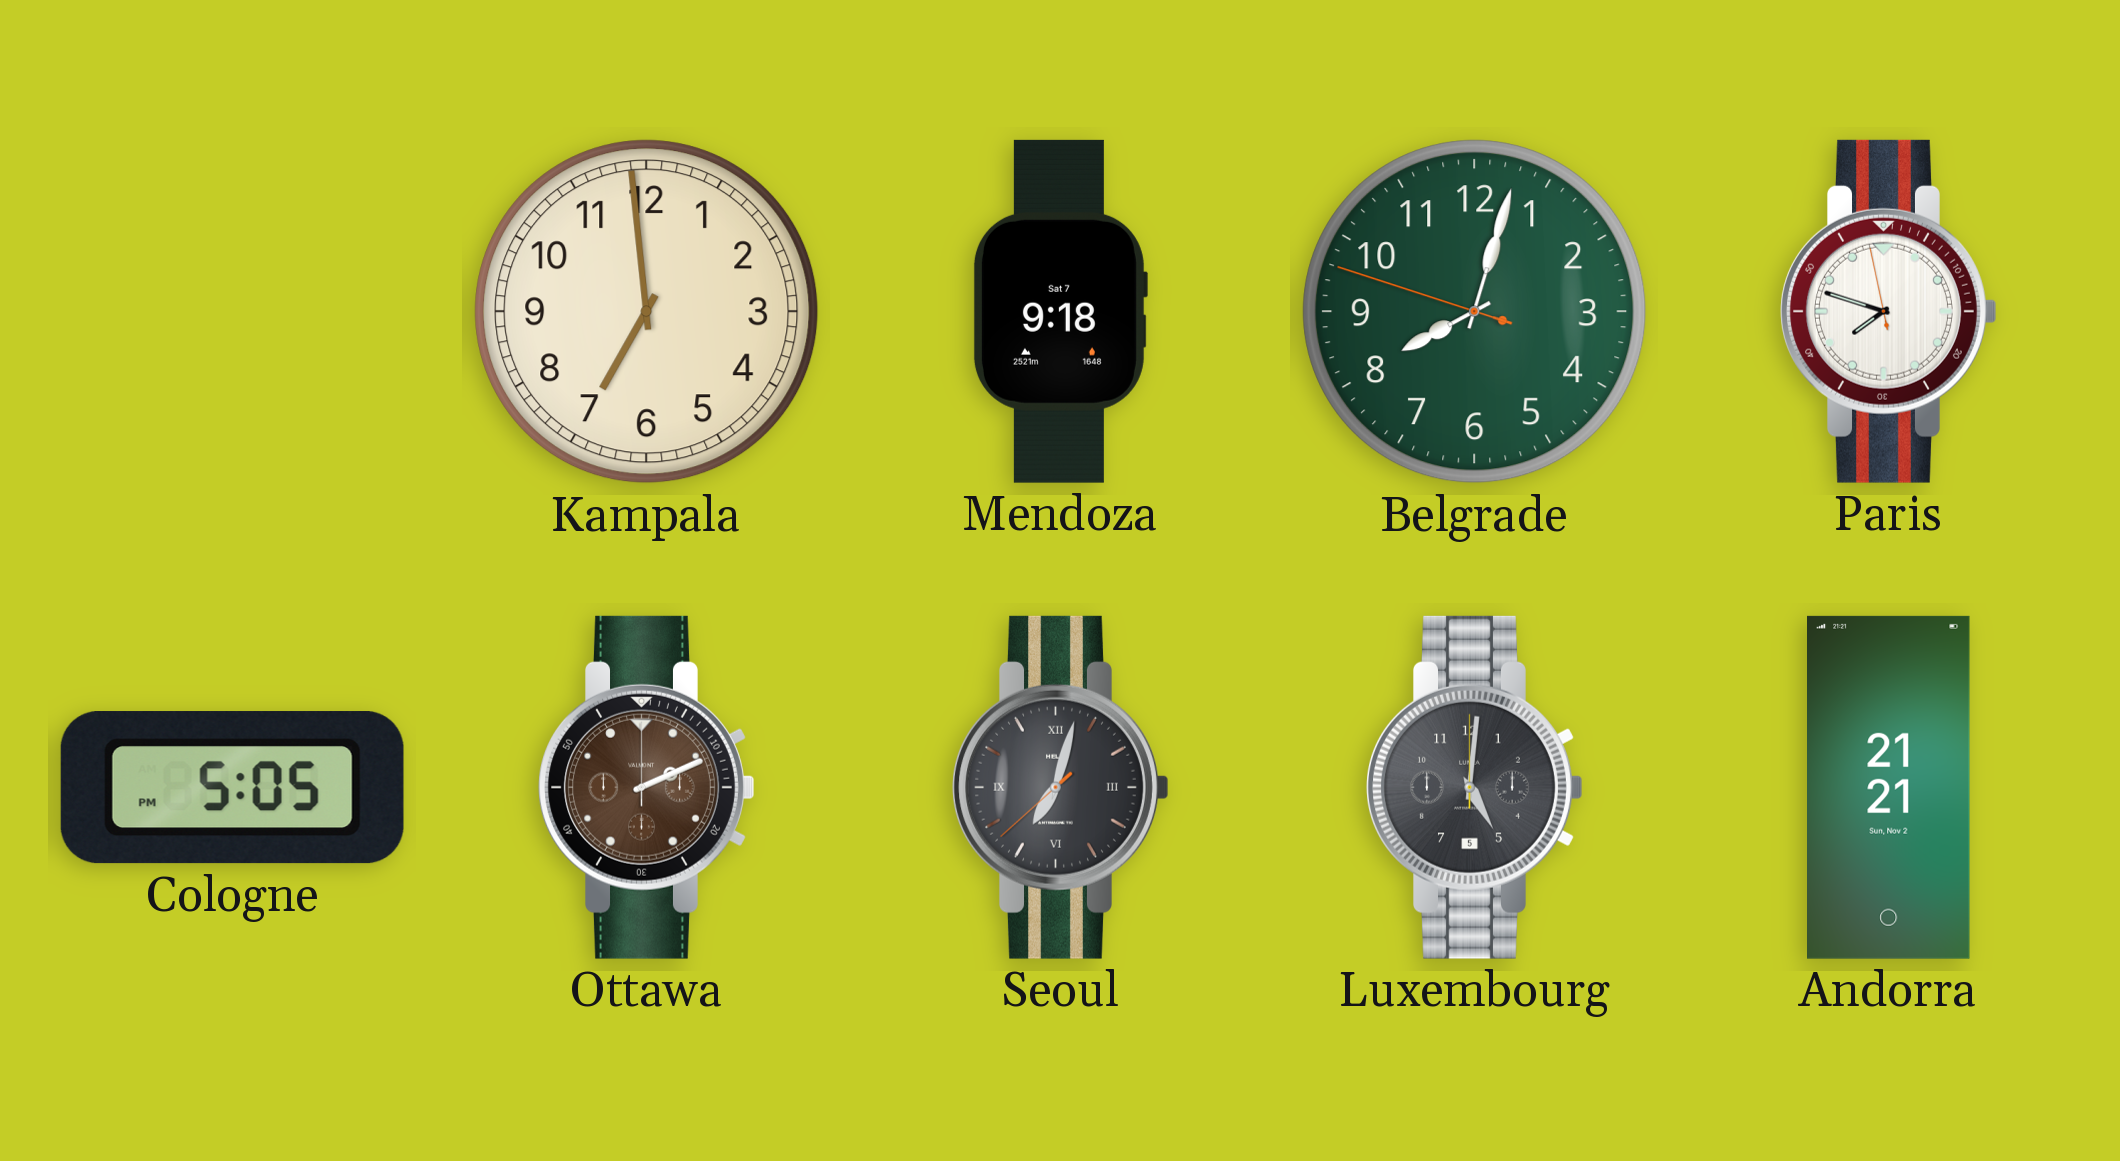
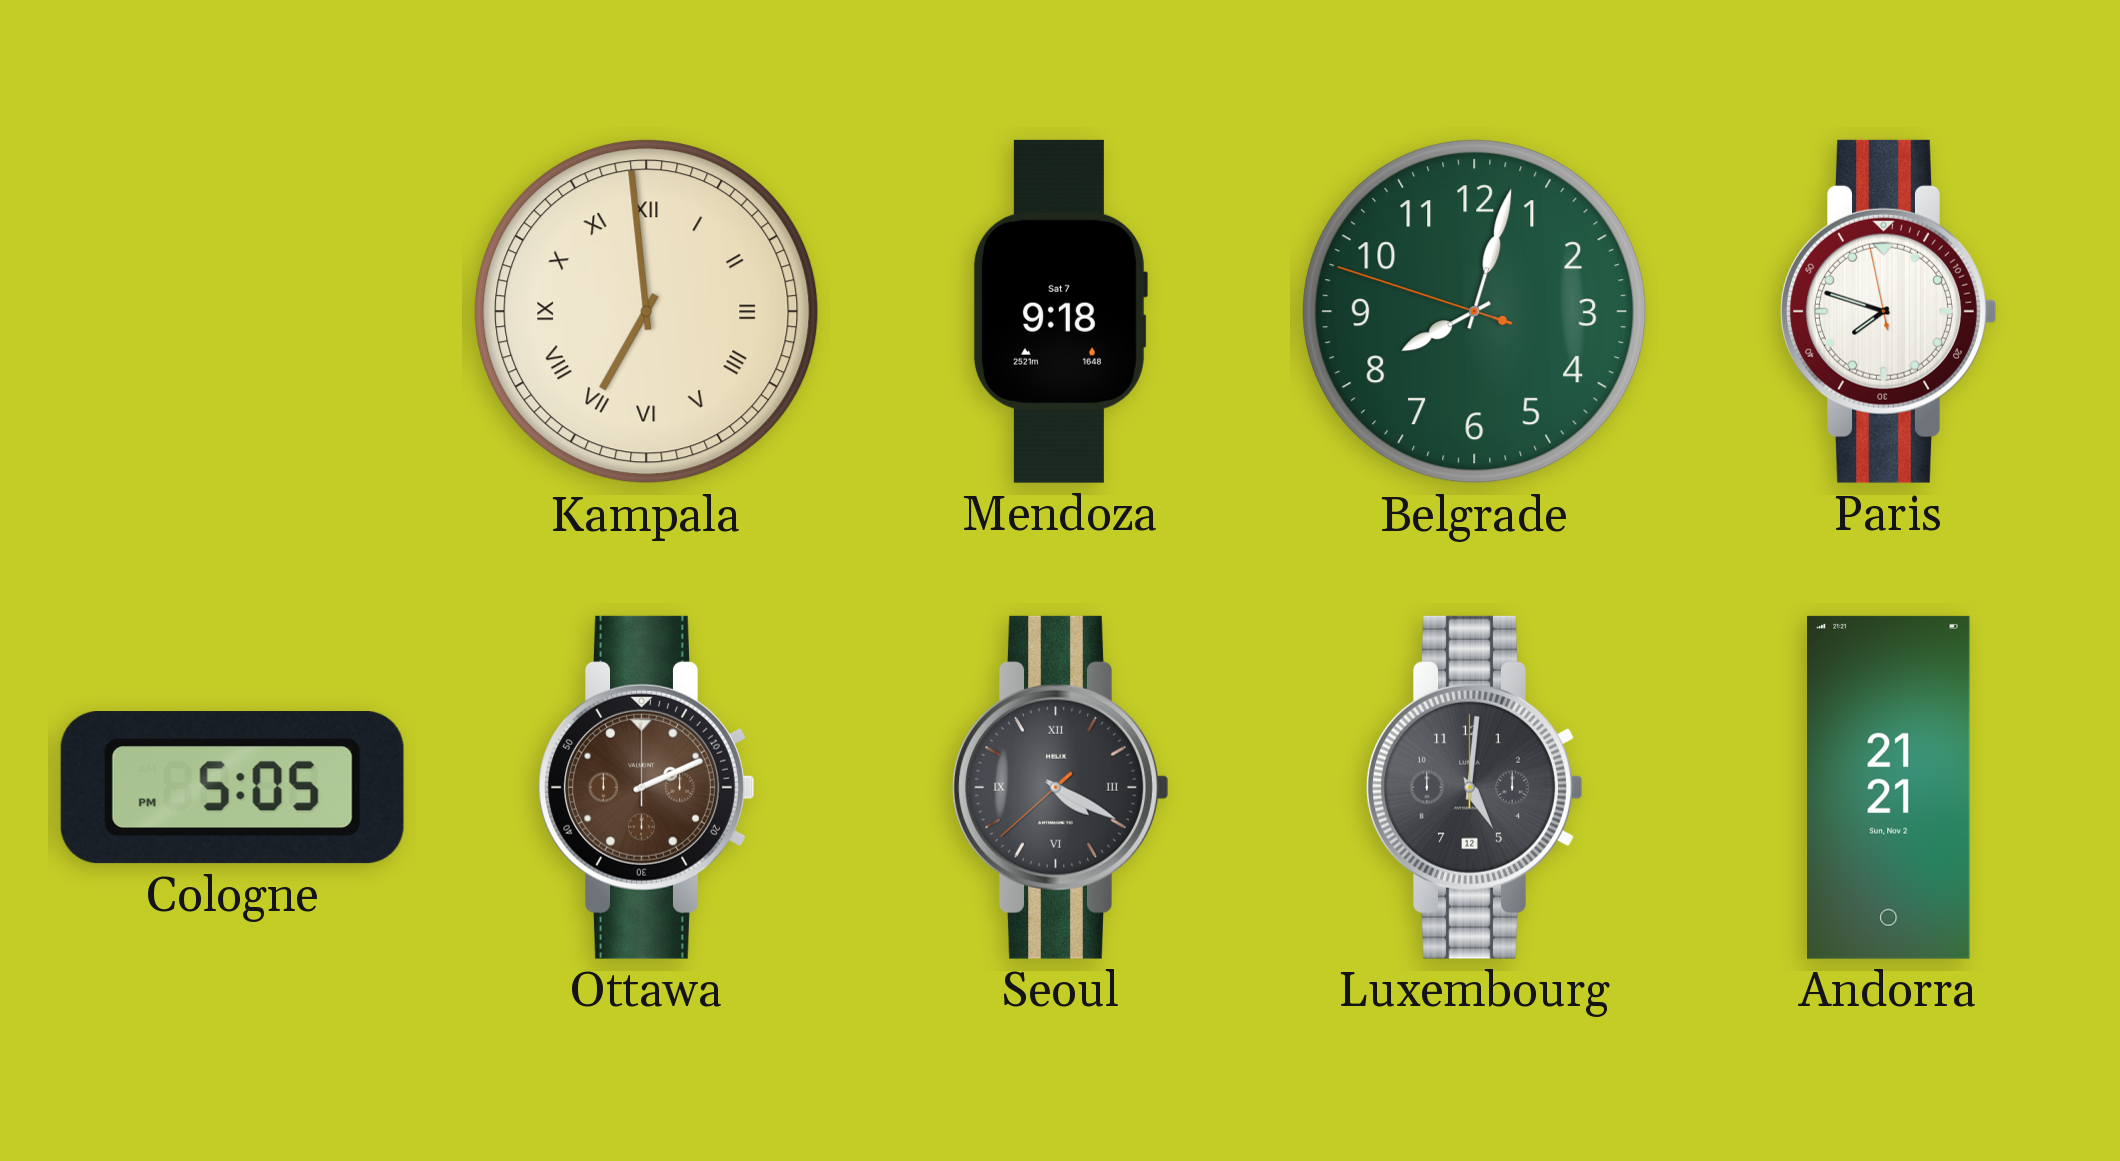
Kampala numerals: Arabic -> Roman
Seoul: 7:02 -> 4:19
Luxembourg date: 5 -> 12
